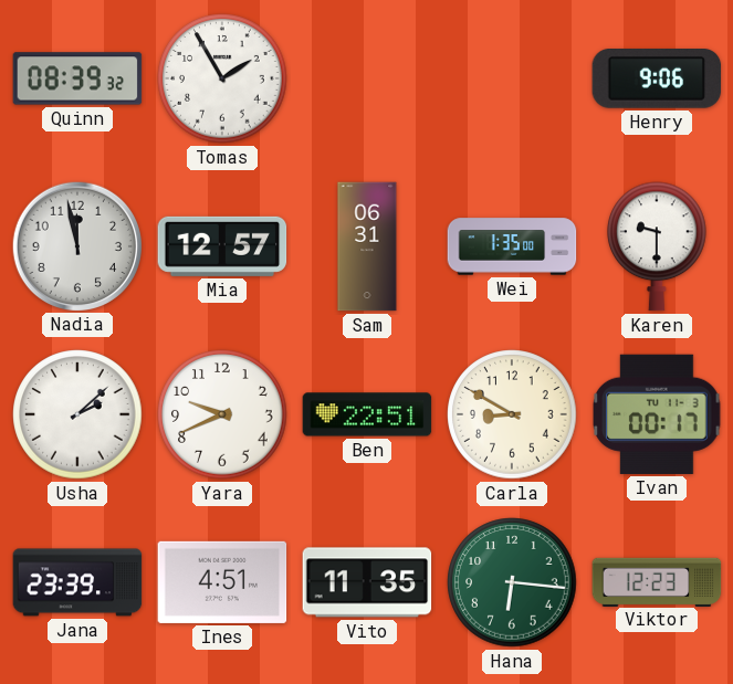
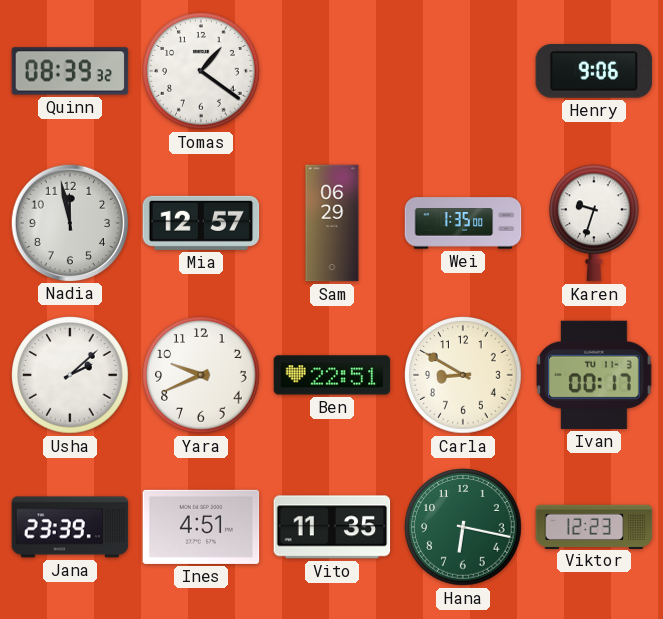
Tomas: 1:55 -> 1:21
Sam: 06:31 -> 06:29
Karen: 9:30 -> 9:33
Hana: 6:16 -> 6:17
